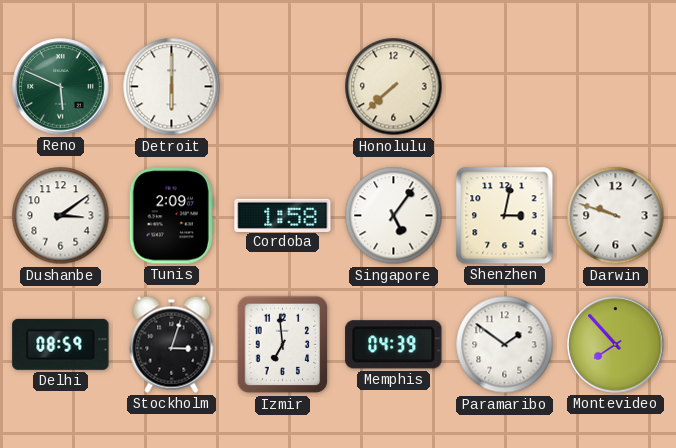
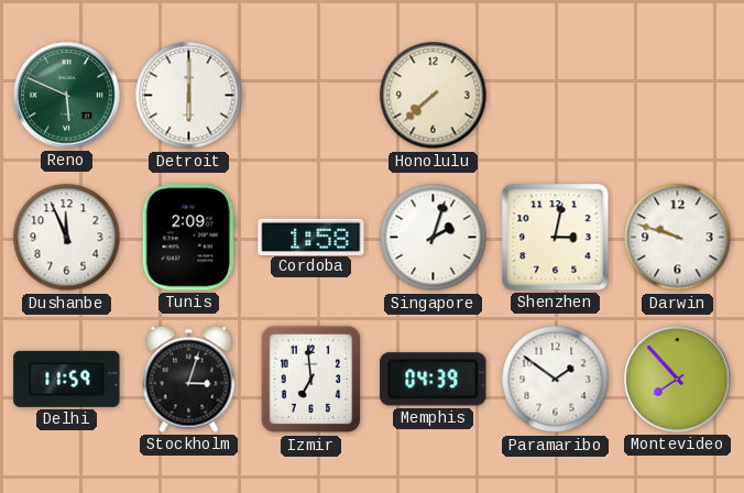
Dushanbe: 3:09 -> 11:56
Singapore: 5:06 -> 2:03
Delhi: 08:59 -> 11:59
